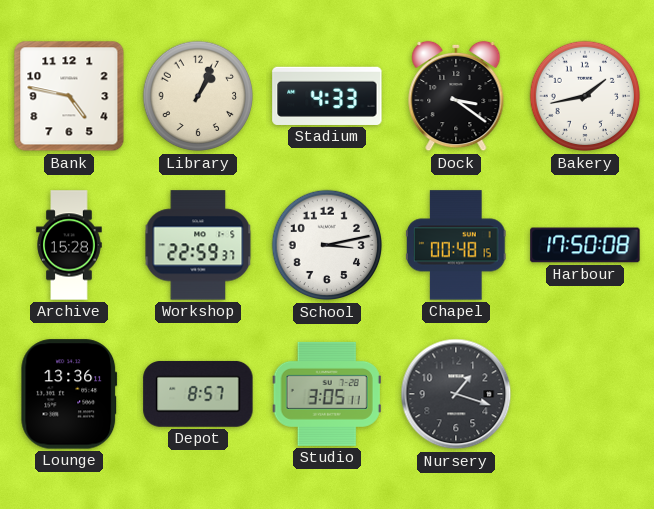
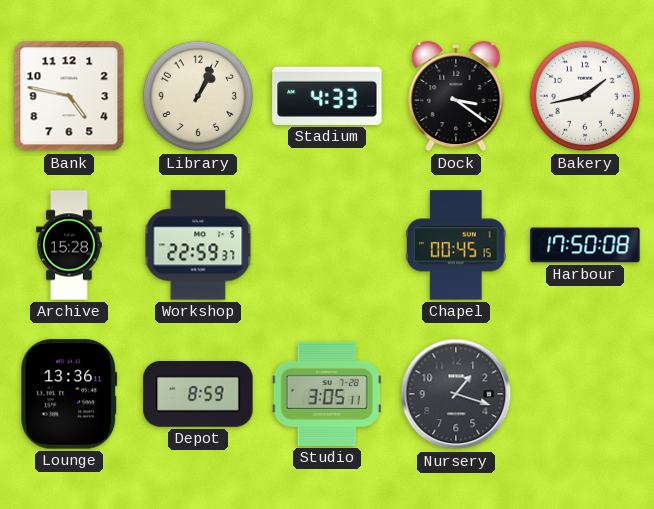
School: 3:13 -> none
Chapel: 00:48 -> 00:45
Depot: 8:57 -> 8:59
